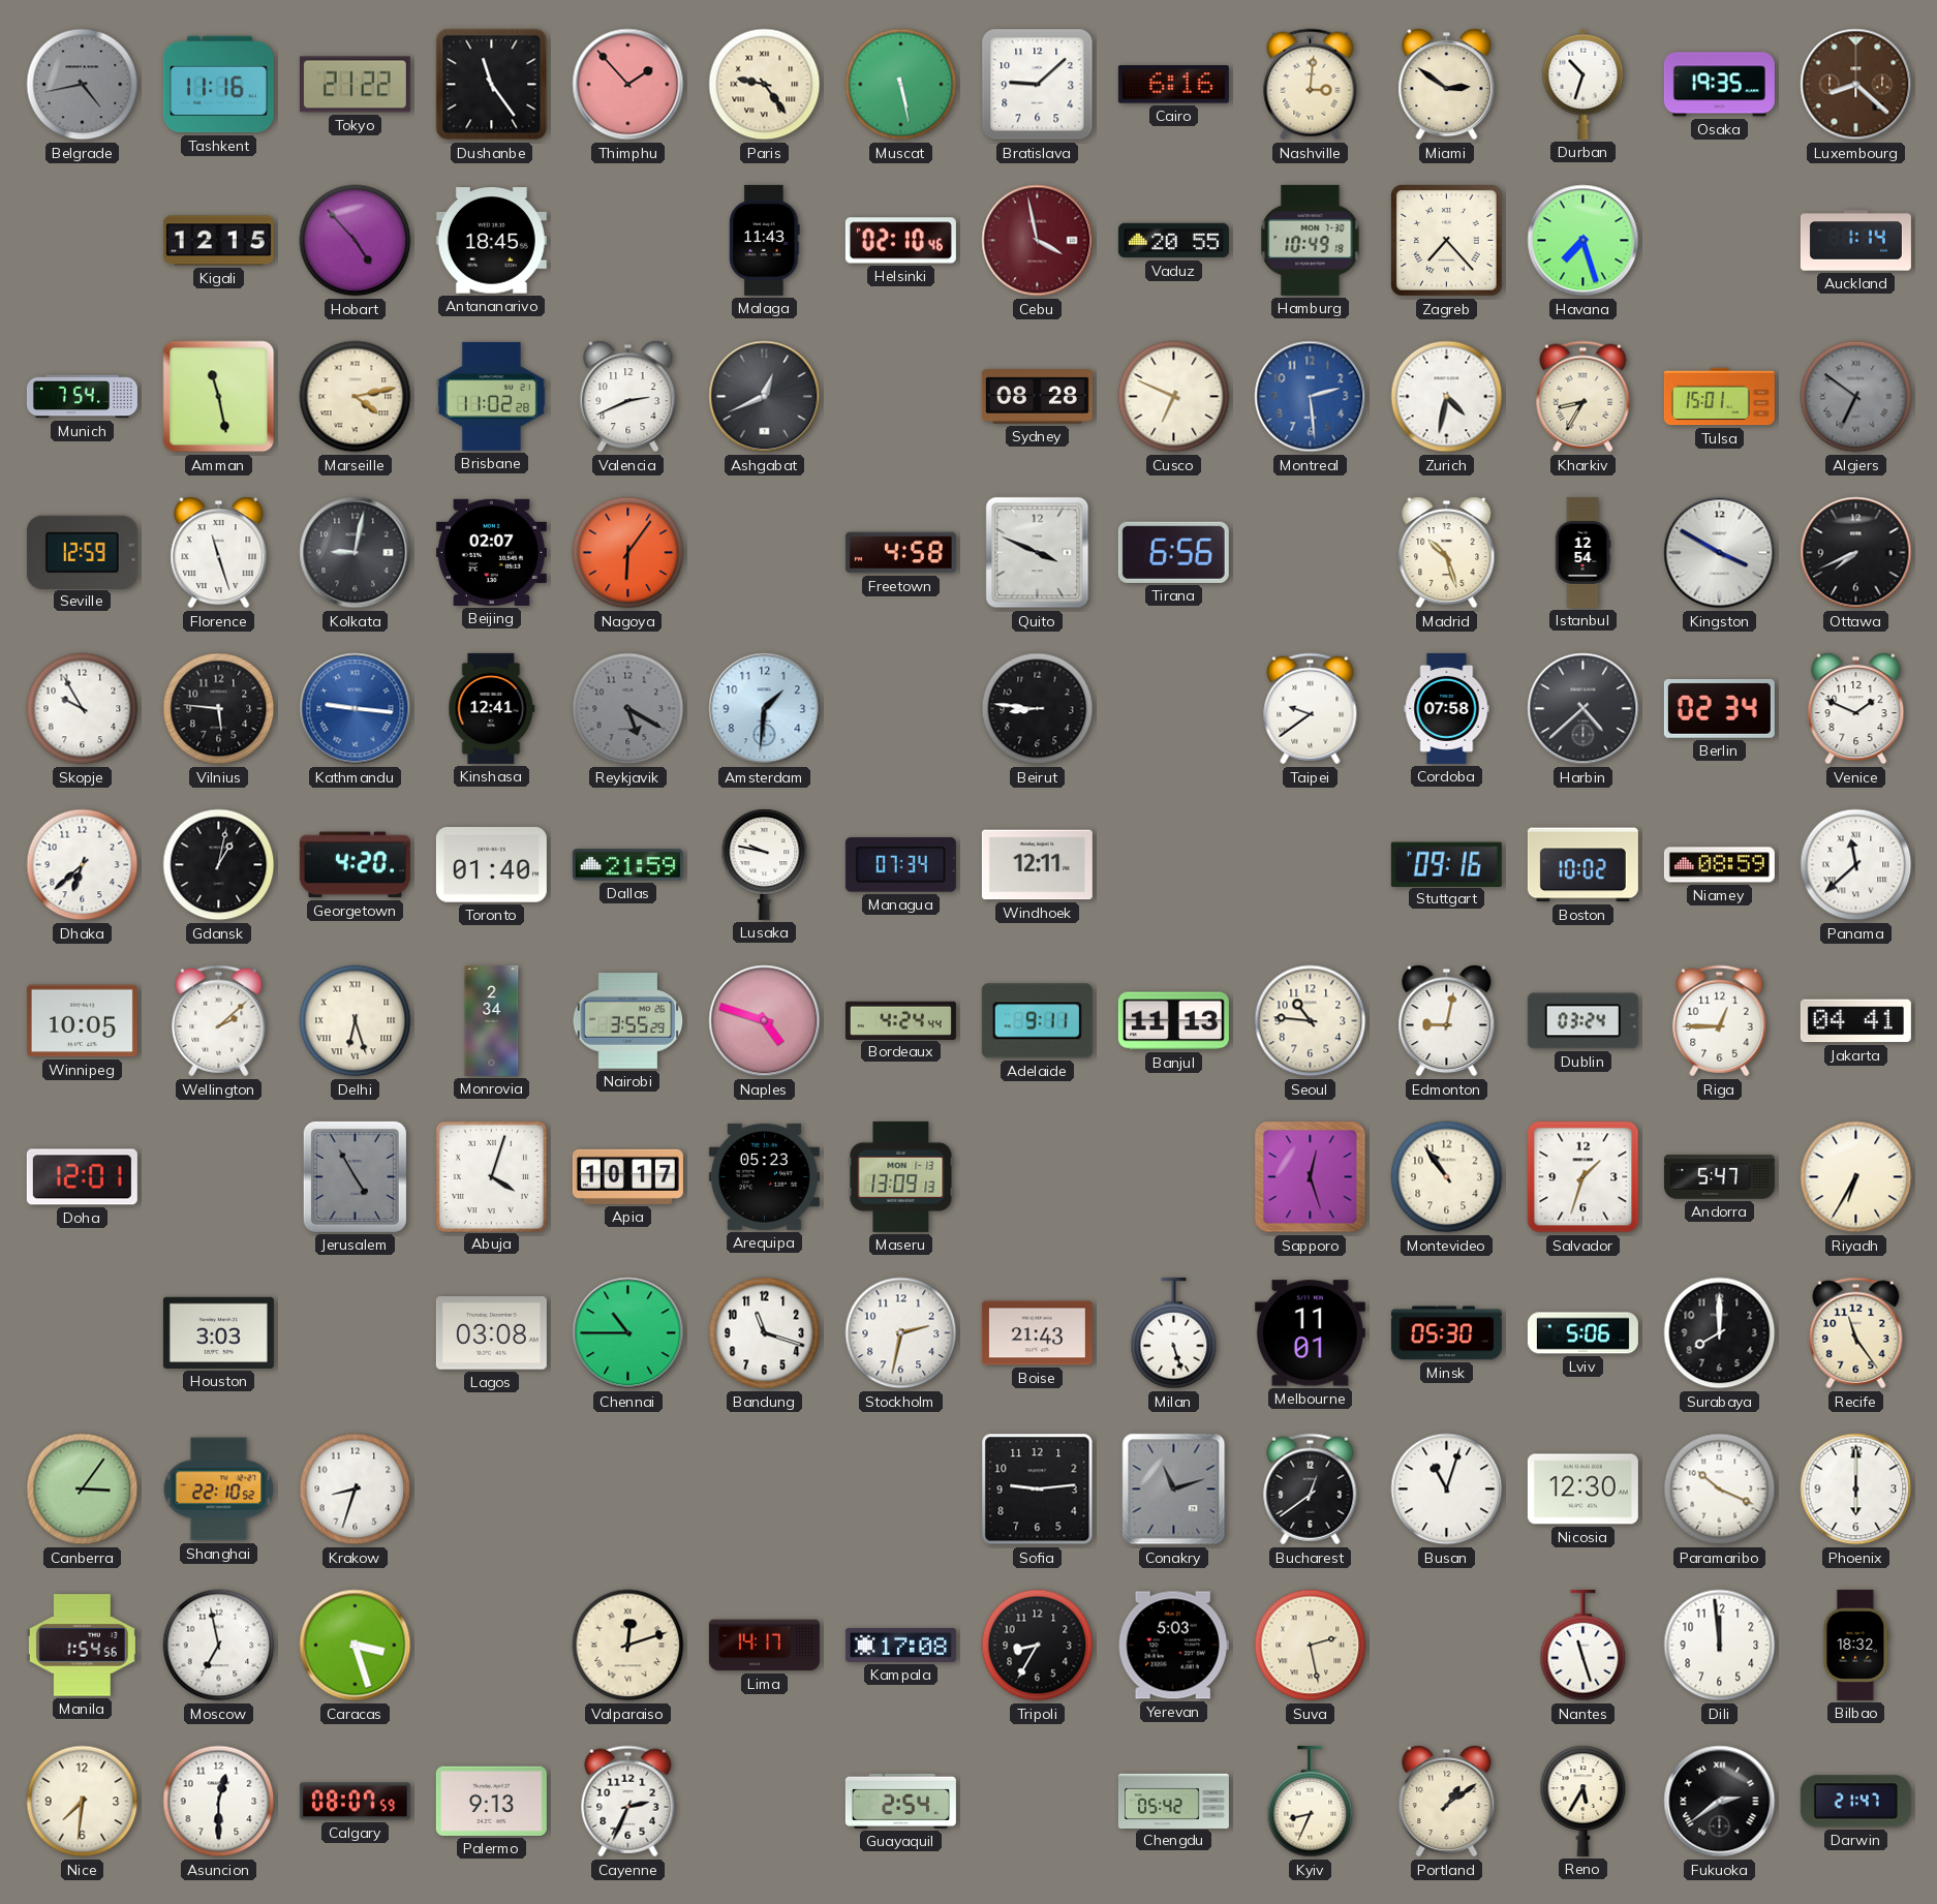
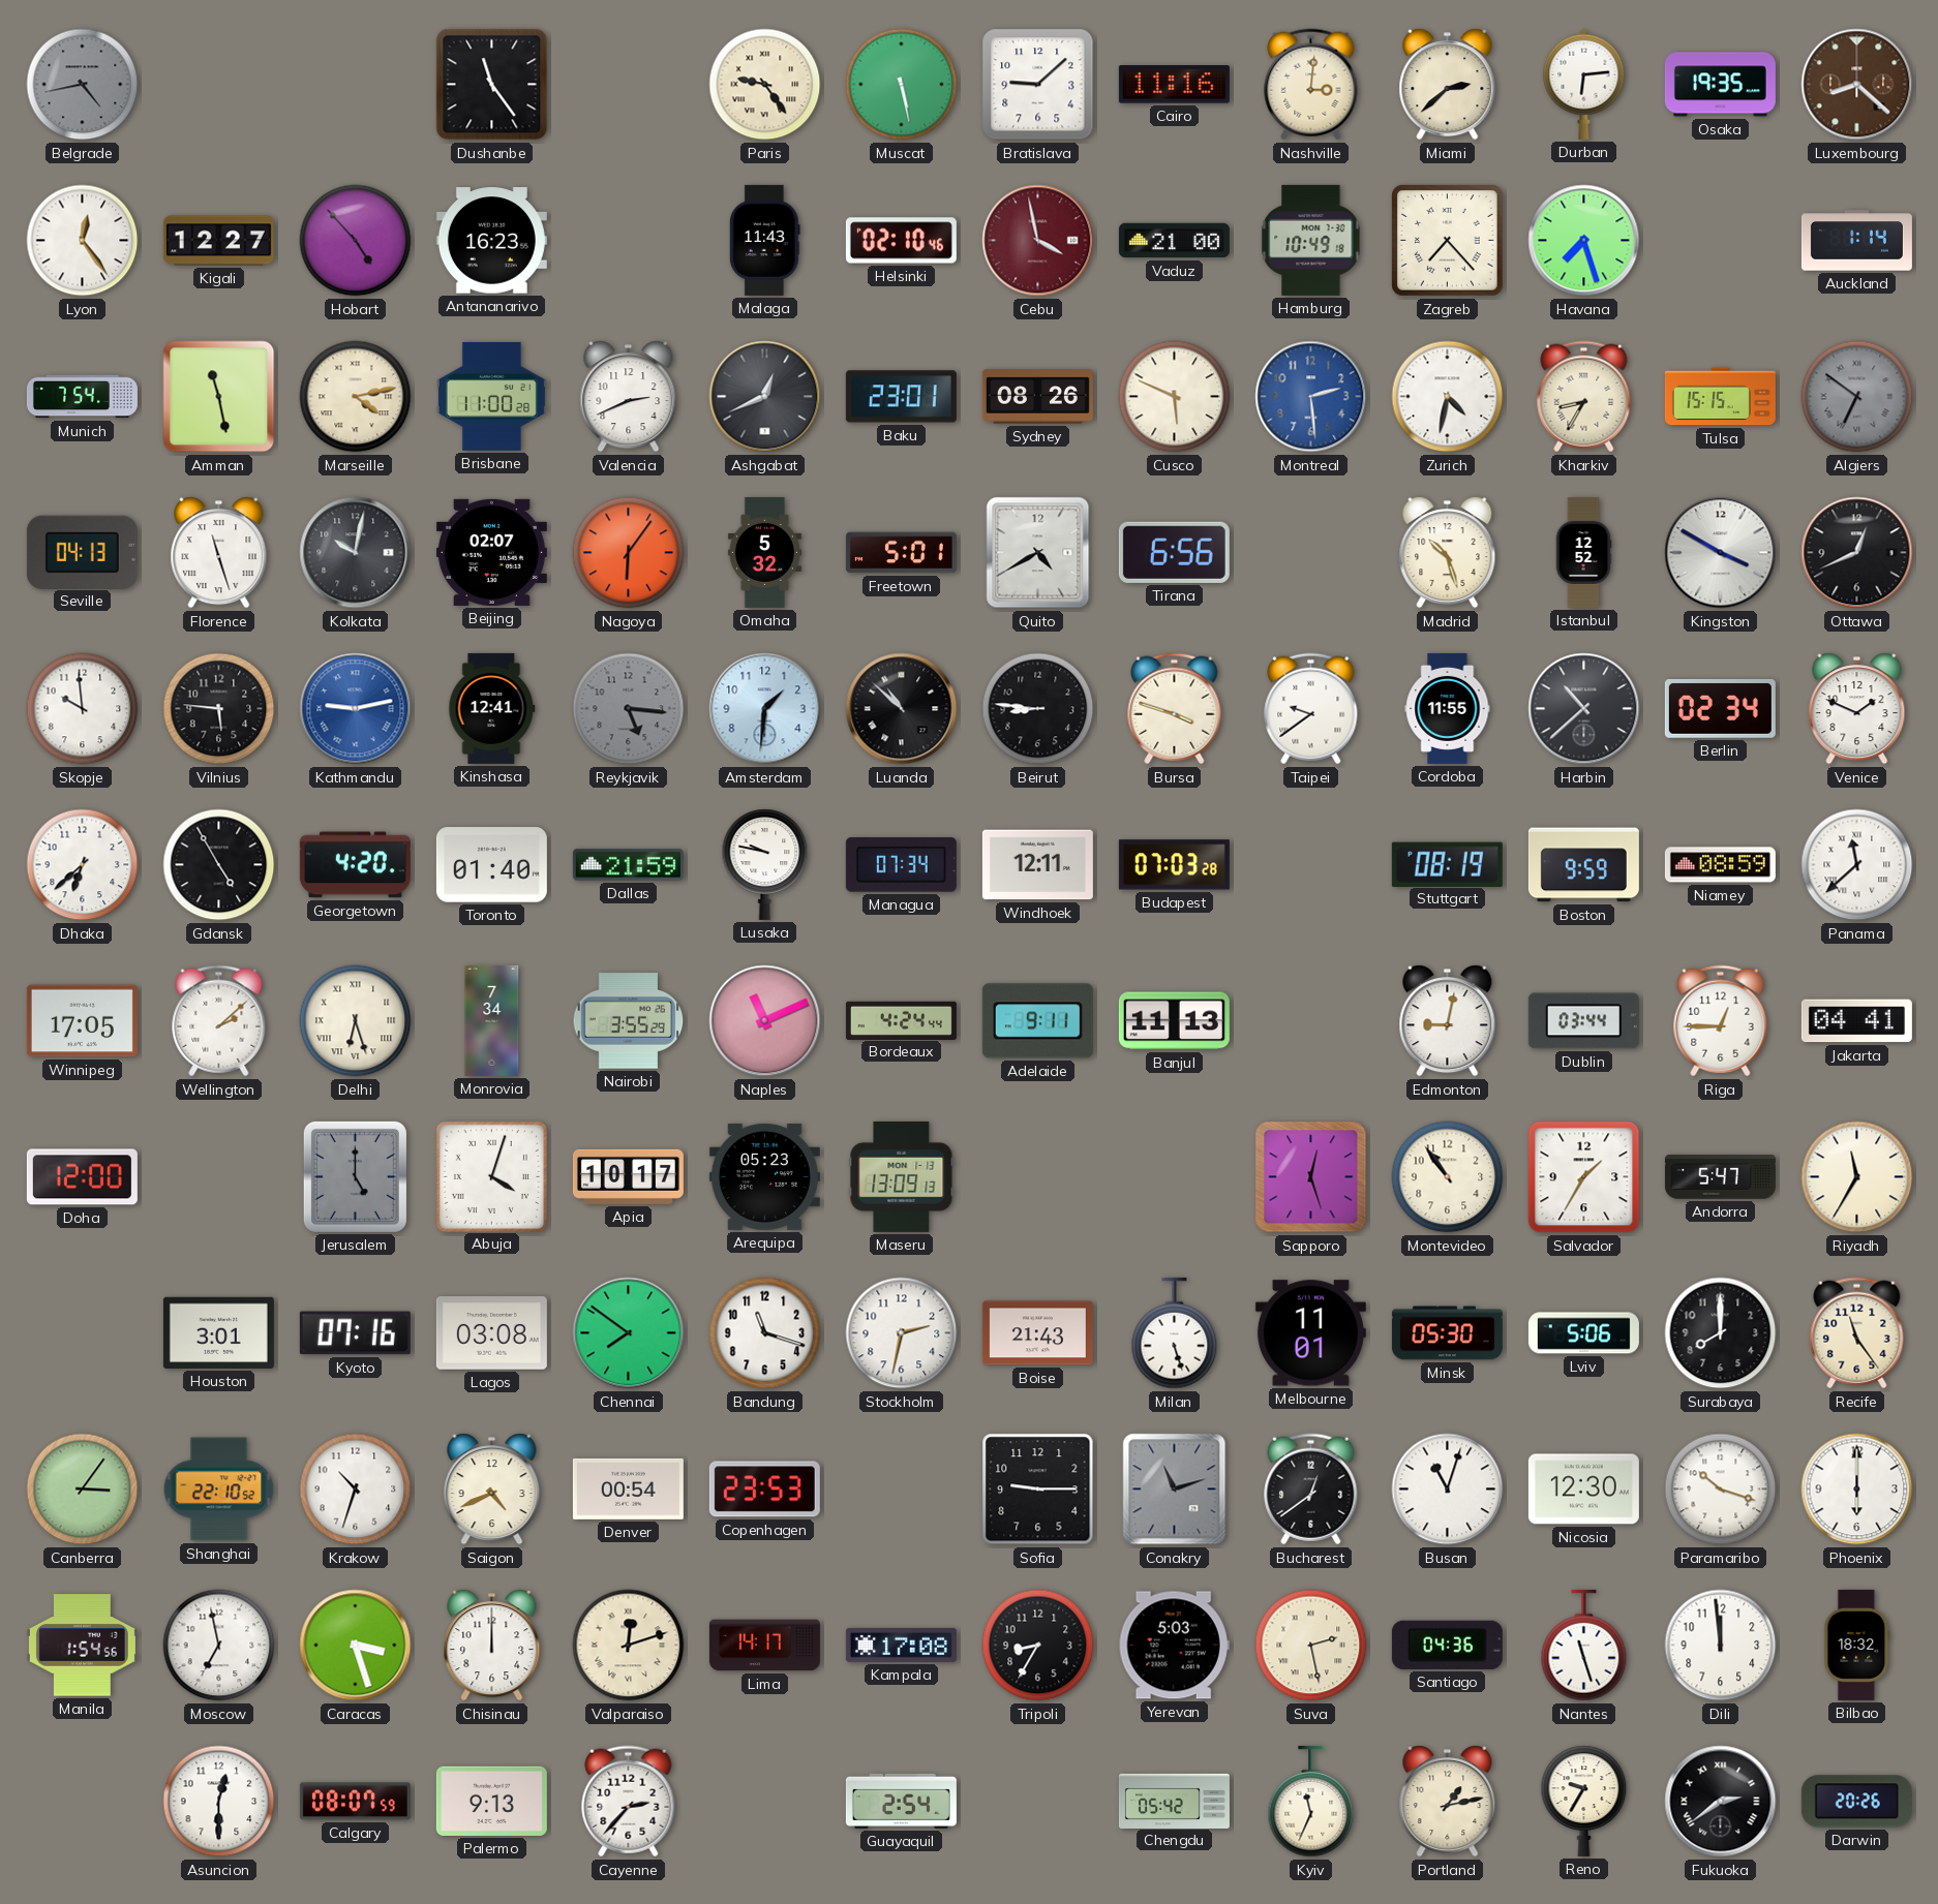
Tashkent: 11:16 -> none
Tokyo: 21:22 -> none
Thimphu: 1:53 -> none
Cairo: 6:16 -> 11:16
Miami: 2:51 -> 2:38
Durban: 10:33 -> 6:14
Lyon: none -> 12:24
Kigali: 12:15 -> 12:27
Antananarivo: 18:45 -> 16:23
Vaduz: 20:55 -> 21:00
Brisbane: 11:02 -> 11:00
Baku: none -> 23:01
Sydney: 08:28 -> 08:26
Cusco: 6:49 -> 5:49
Tulsa: 15:01 -> 15:15
Seville: 12:59 -> 04:13
Kolkata: 9:02 -> 10:02
Omaha: none -> 5:32
Freetown: 4:58 -> 5:01
Quito: 3:49 -> 4:40
Istanbul: 12:54 -> 12:52
Ottawa: 7:41 -> 12:41
Skopje: 9:55 -> 9:59
Kathmandu: 9:16 -> 9:13
Reykjavik: 5:20 -> 5:16
Luanda: none -> 10:52
Bursa: none -> 3:48
Cordoba: 07:58 -> 11:55
Harbin: 4:38 -> 10:38
Gdansk: 1:02 -> 4:55
Budapest: none -> 07:03
Stuttgart: 09:16 -> 08:19
Boston: 10:02 -> 9:59
Winnipeg: 10:05 -> 17:05
Monrovia: 2:34 -> 7:34
Naples: 4:48 -> 11:11
Seoul: 10:46 -> none
Dublin: 03:24 -> 03:44
Doha: 12:01 -> 12:00
Jerusalem: 4:55 -> 5:00
Salvador: 1:33 -> 1:35
Riyadh: 6:35 -> 11:35
Houston: 3:03 -> 3:01
Kyoto: none -> 07:16
Chennai: 10:45 -> 7:51
Krakow: 8:33 -> 10:33
Saigon: none -> 4:41
Denver: none -> 00:54
Copenhagen: none -> 23:53
Sofia: 9:14 -> 9:15
Paramaribo: 10:19 -> 10:18
Chisinau: none -> 12:00
Santiago: none -> 04:36
Nice: 7:31 -> none
Cayenne: 2:34 -> 2:37
Kyiv: 8:34 -> 11:34
Portland: 1:09 -> 1:13
Reno: 5:35 -> 9:35
Darwin: 21:47 -> 20:26
